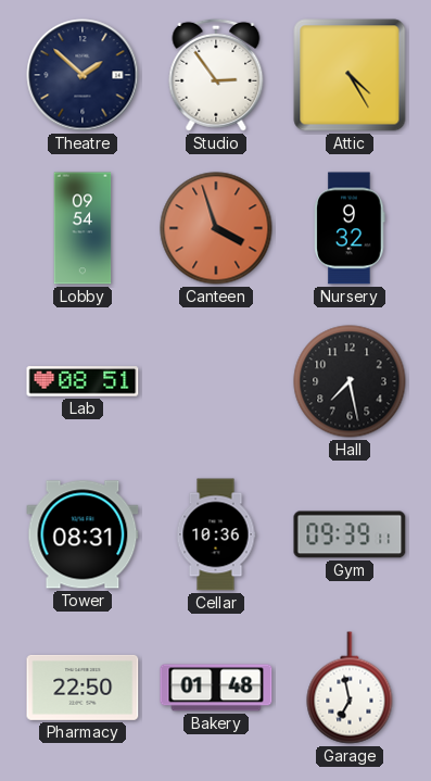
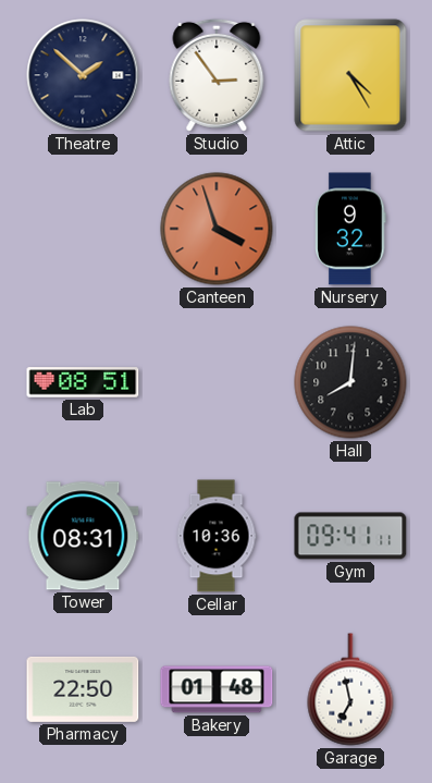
Lobby: 09:54 -> none
Hall: 7:28 -> 8:01
Gym: 09:39 -> 09:41
